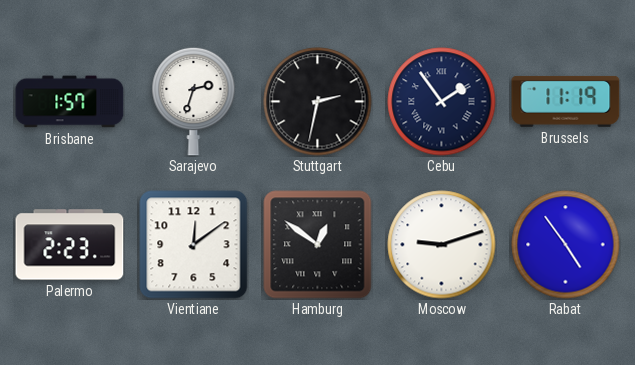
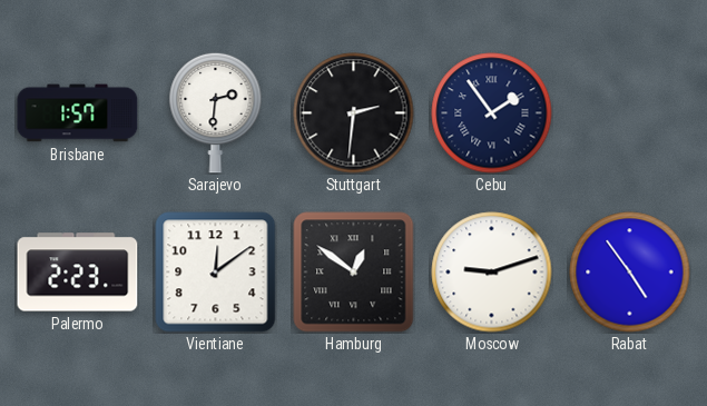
Sarajevo: 2:33 -> 2:31
Stuttgart: 2:32 -> 2:31
Brussels: 11:19 -> none
